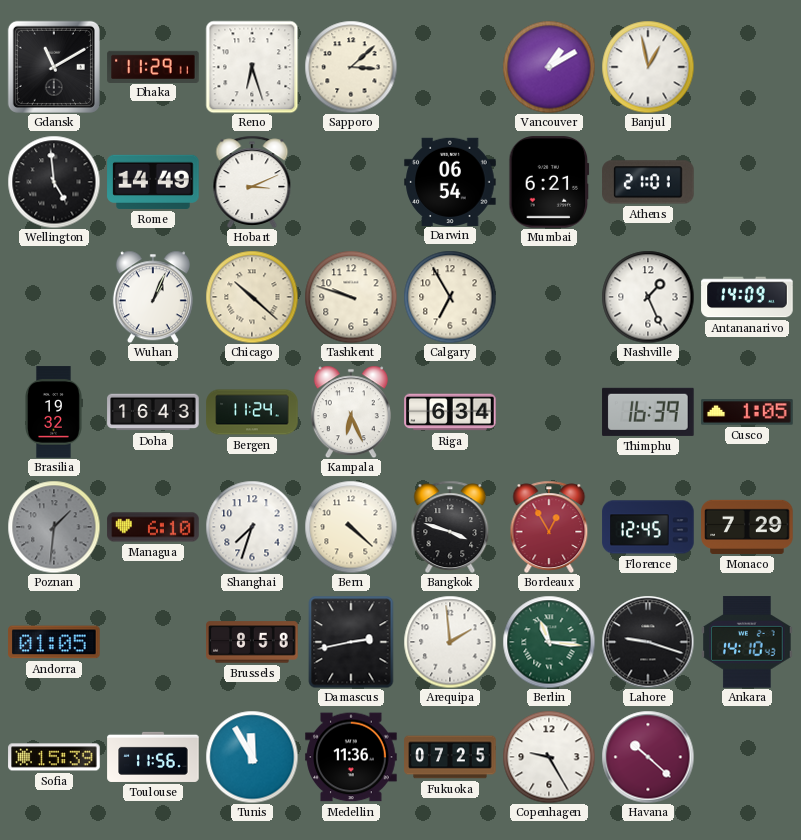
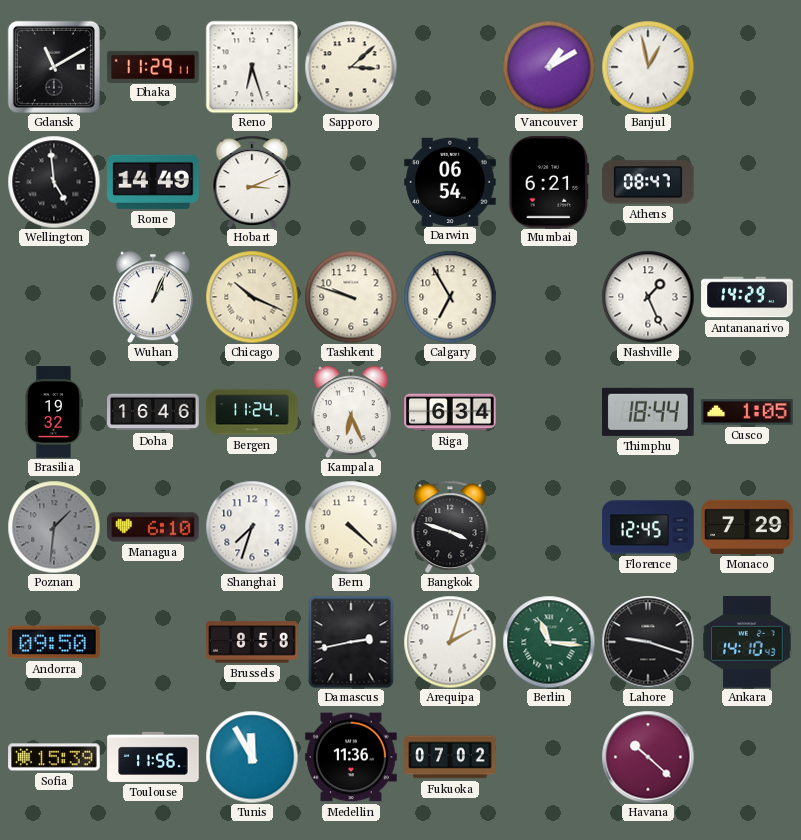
Athens: 21:01 -> 08:47
Chicago: 10:22 -> 10:19
Antananarivo: 14:09 -> 14:29
Doha: 16:43 -> 16:46
Thimphu: 16:39 -> 18:44
Bordeaux: 12:55 -> none
Andorra: 01:05 -> 09:50
Arequipa: 1:59 -> 2:03
Fukuoka: 07:25 -> 07:02
Copenhagen: 9:25 -> none
